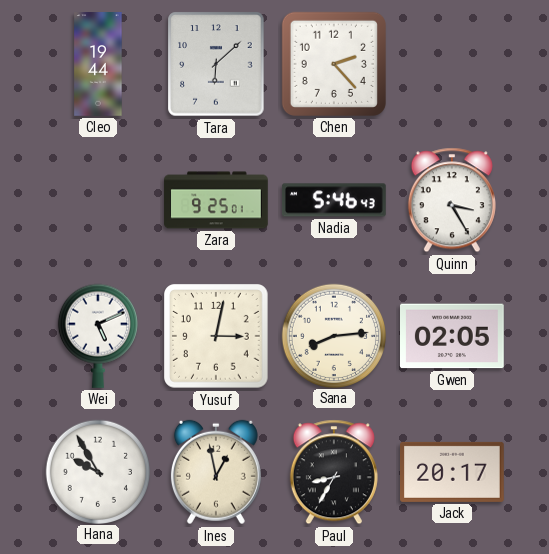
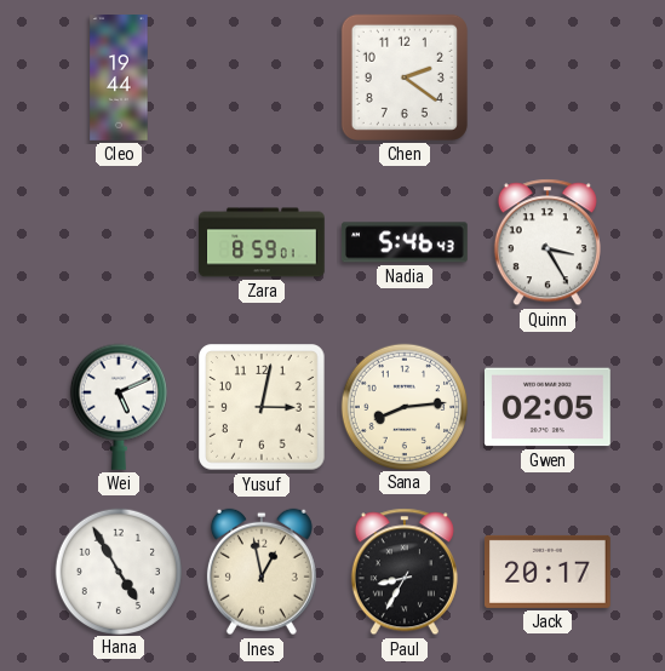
Tara: 6:08 -> none
Chen: 2:23 -> 2:21
Zara: 9:25 -> 8:59
Hana: 9:55 -> 4:55
